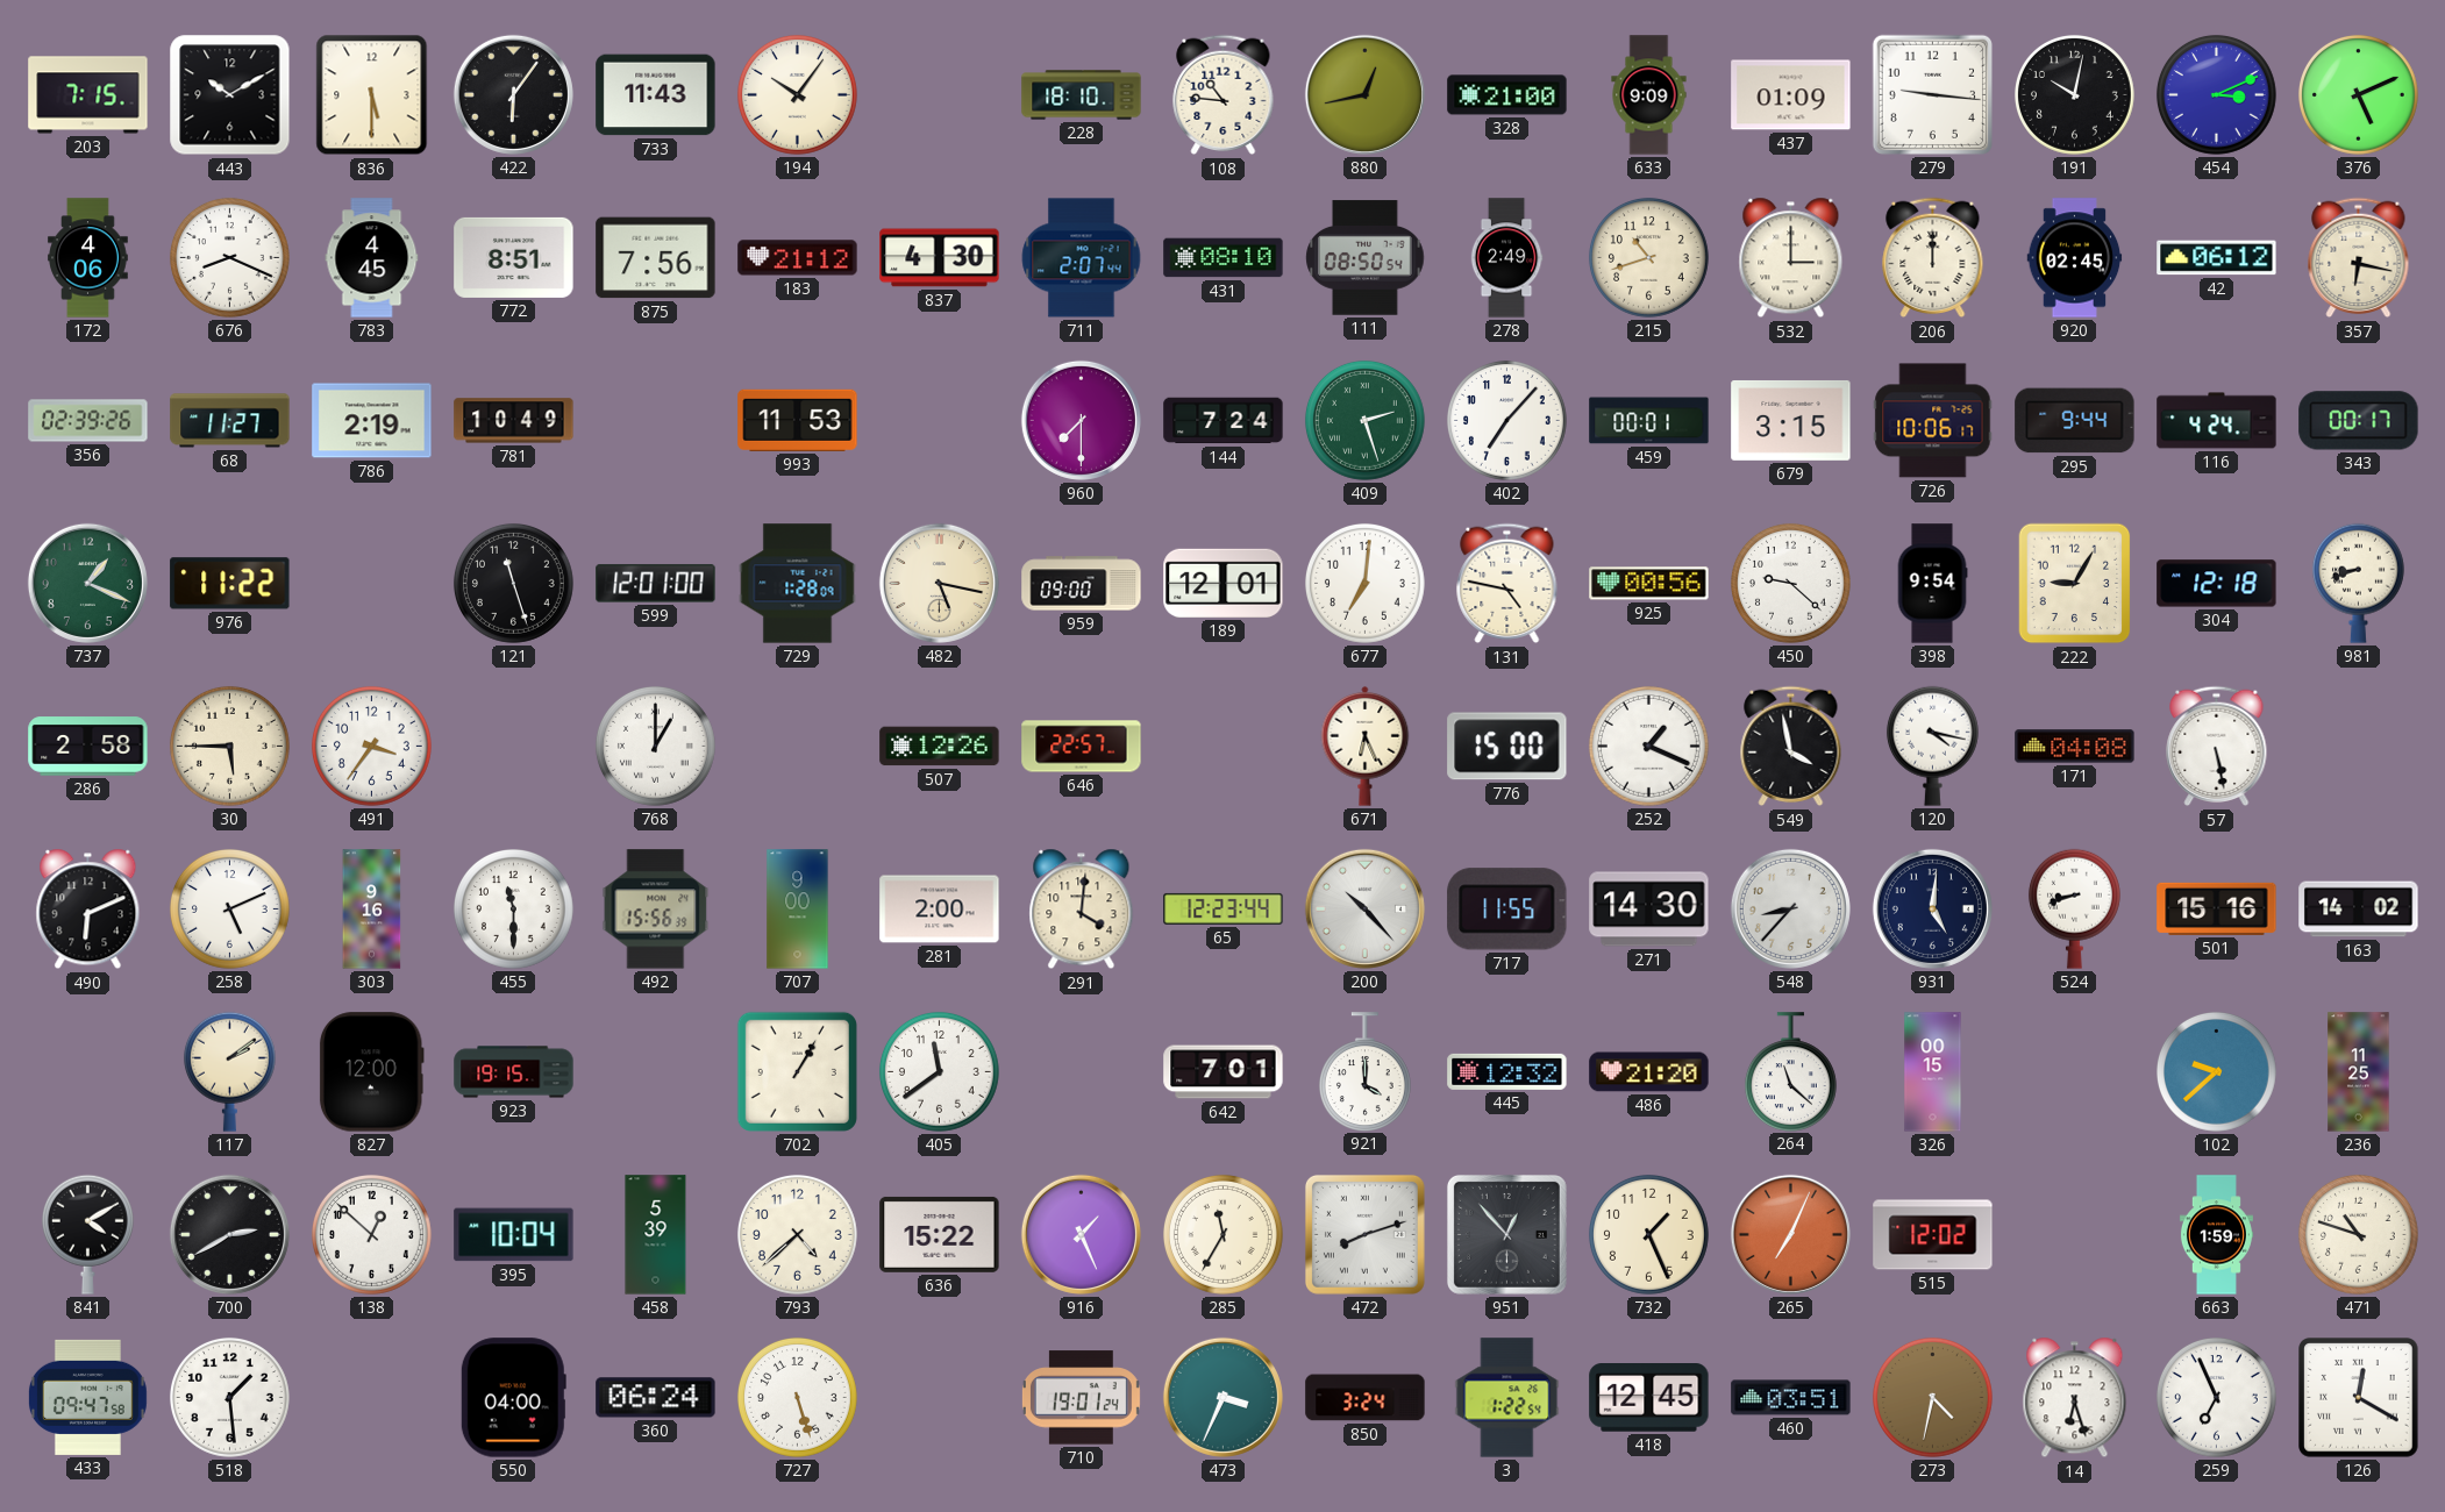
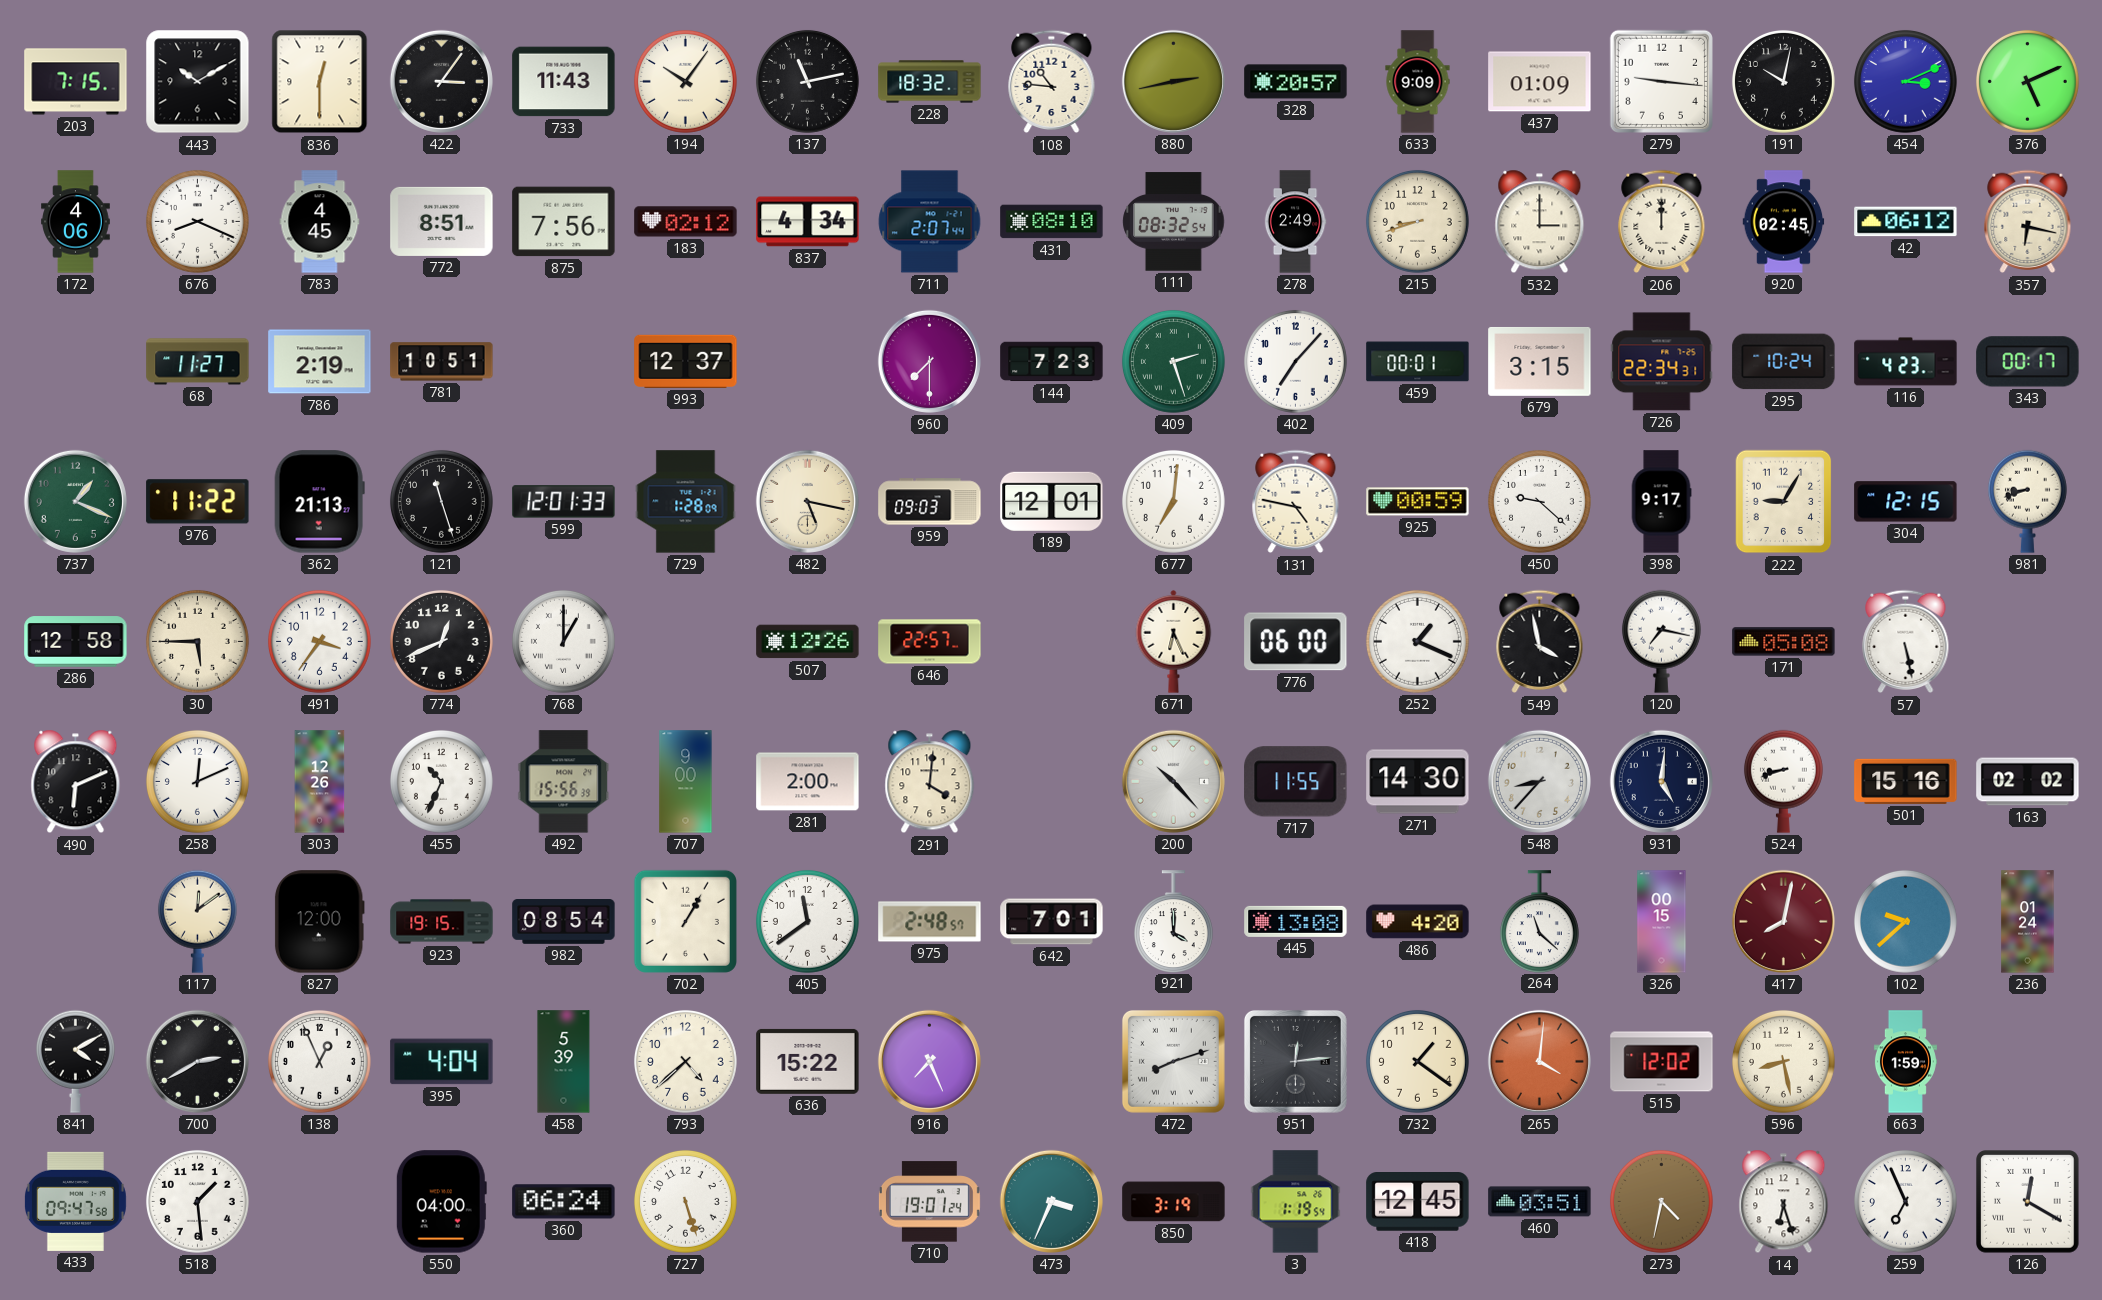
836: 5:30 -> 12:30
422: 6:06 -> 3:06
137: none -> 11:13
228: 18:10 -> 18:32
880: 12:43 -> 2:43
328: 21:00 -> 20:57
183: 21:12 -> 02:12
837: 4:30 -> 4:34
111: 08:50 -> 08:32
215: 10:42 -> 8:42
356: 02:39 -> none
781: 10:49 -> 10:51
993: 11:53 -> 12:37
144: 7:24 -> 7:23
726: 10:06 -> 22:34
295: 9:44 -> 10:24
116: 4:24 -> 4:23
362: none -> 21:13
599: 12:01:00 -> 12:01:33
959: 09:00 -> 09:03
925: 00:56 -> 00:59
398: 9:54 -> 9:17
304: 12:18 -> 12:15
286: 2:58 -> 12:58
774: none -> 12:41
776: 15:00 -> 06:00
120: 4:17 -> 7:17
171: 04:08 -> 05:08
258: 5:11 -> 12:11
303: 9:16 -> 12:26
455: 11:30 -> 10:34
65: 12:23 -> none
163: 14:02 -> 02:02
117: 2:09 -> 12:09
982: none -> 08:54
975: none -> 2:48
445: 12:32 -> 13:08
486: 21:20 -> 4:20
417: none -> 8:02
236: 11:25 -> 01:24
138: 12:52 -> 12:56
395: 10:04 -> 4:04
916: 1:26 -> 7:26
285: 11:35 -> none
951: 12:53 -> 12:14
732: 1:26 -> 1:21
265: 7:04 -> 4:01
596: none -> 8:28
471: 10:48 -> none
850: 3:24 -> 3:19
3: 1:22 -> 1:19
